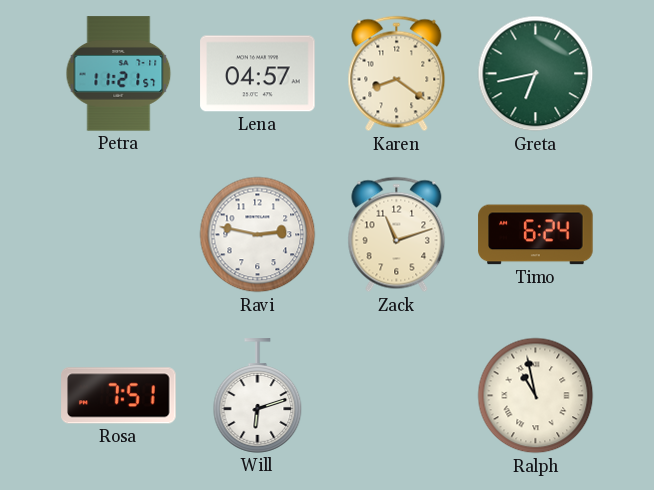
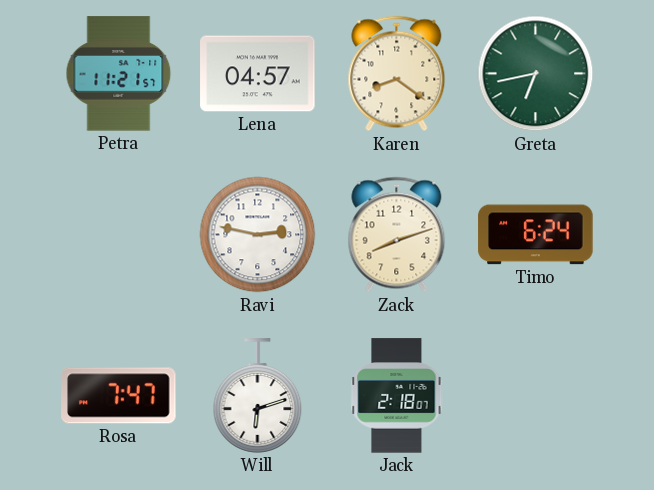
Zack: 11:12 -> 8:12
Rosa: 7:51 -> 7:47
Jack: none -> 2:18
Ralph: 10:58 -> none
